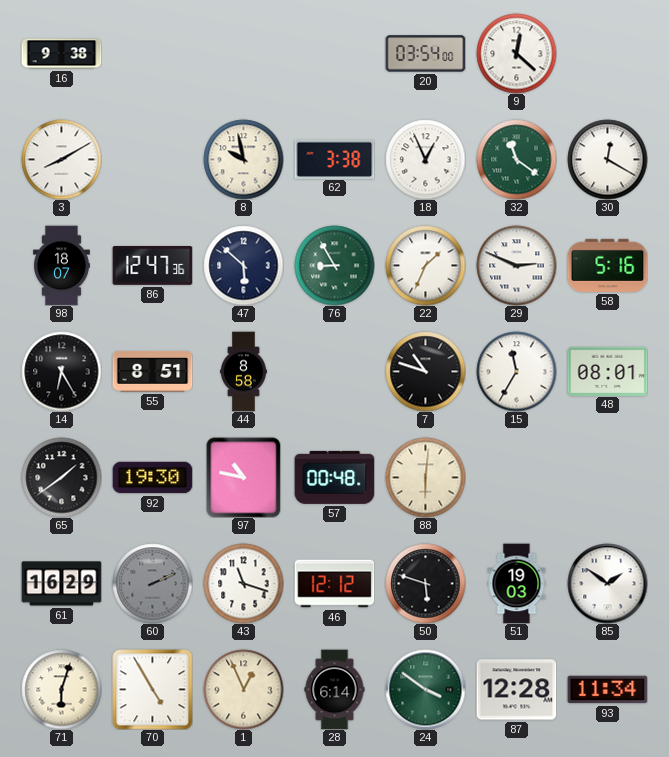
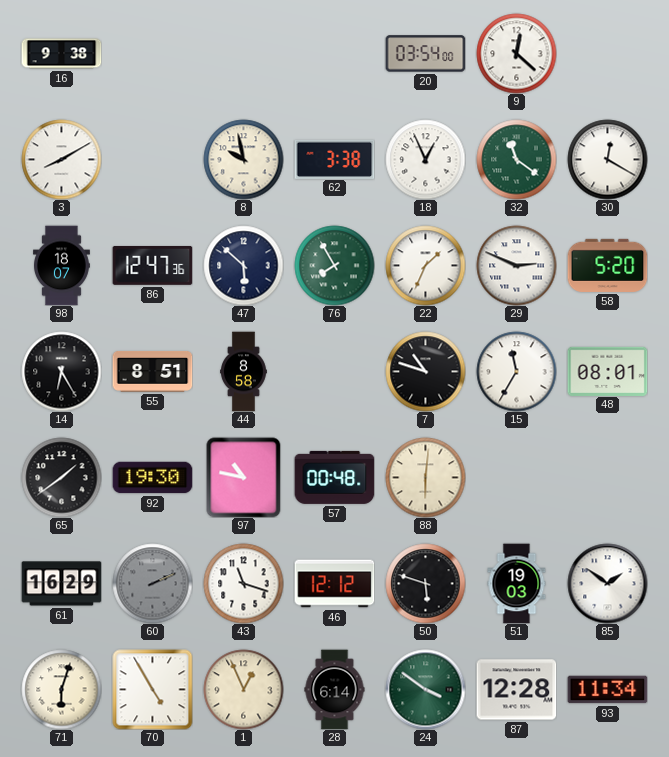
76: 8:55 -> 7:55
58: 5:16 -> 5:20
